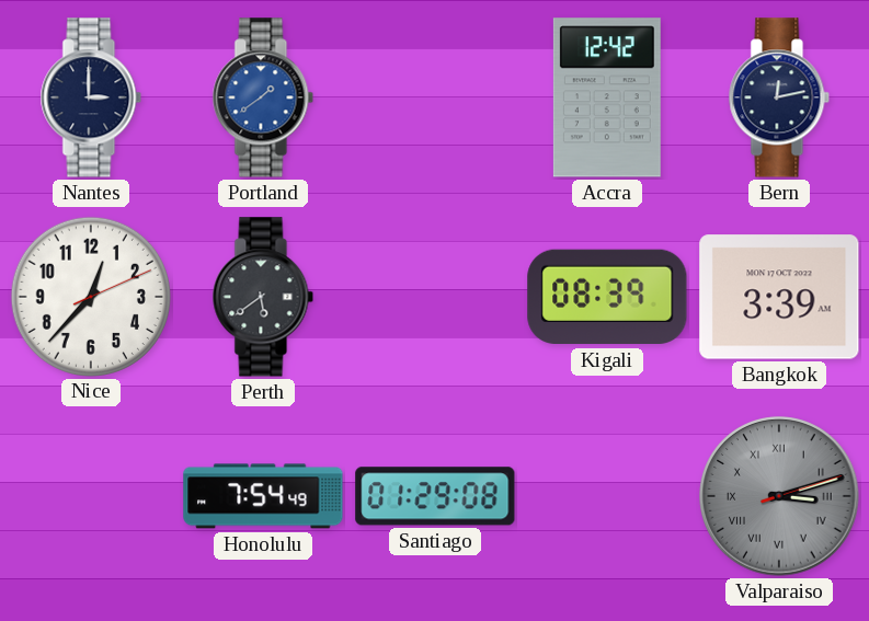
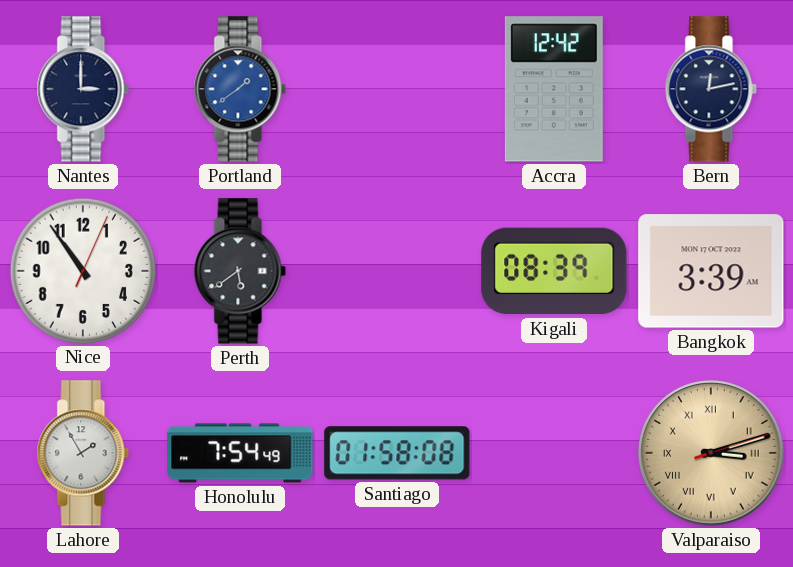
Nice: 12:37 -> 10:54
Lahore: none -> 1:55
Santiago: 01:29 -> 01:58
Valparaiso dial: grey -> champagne
